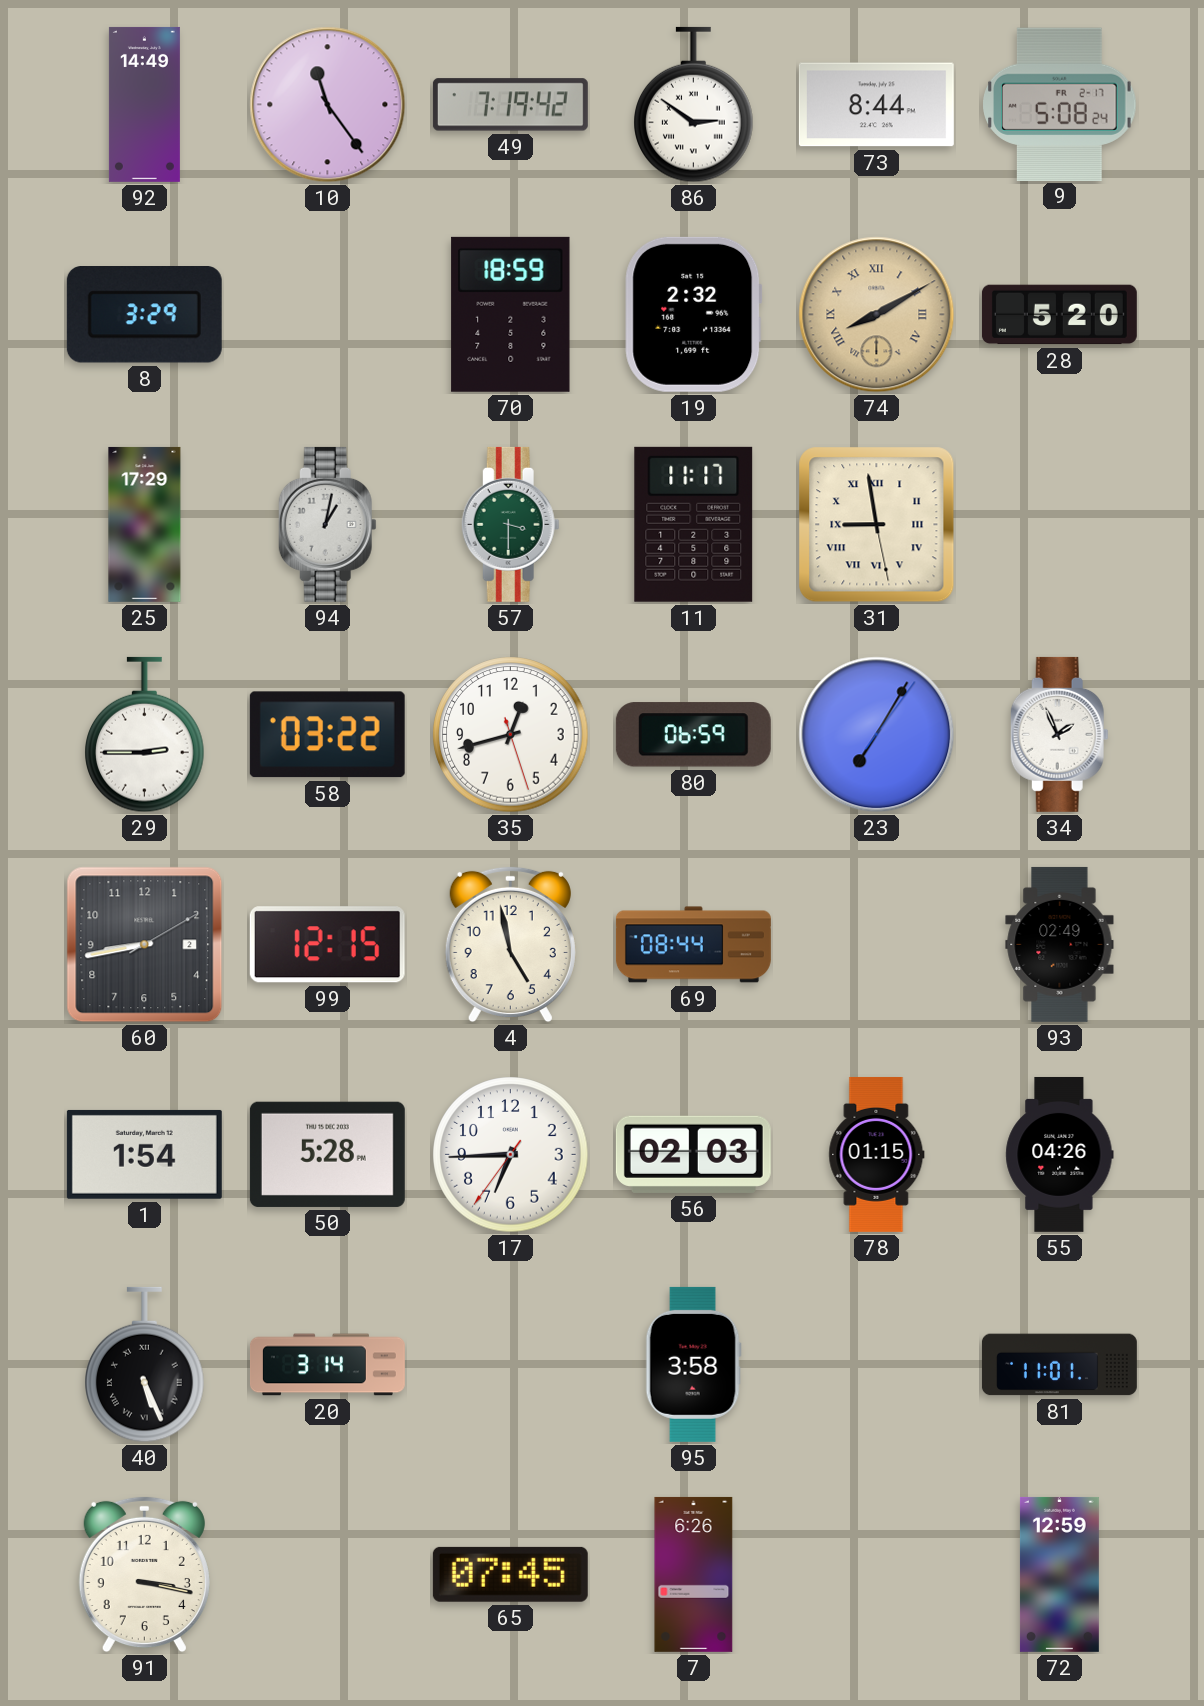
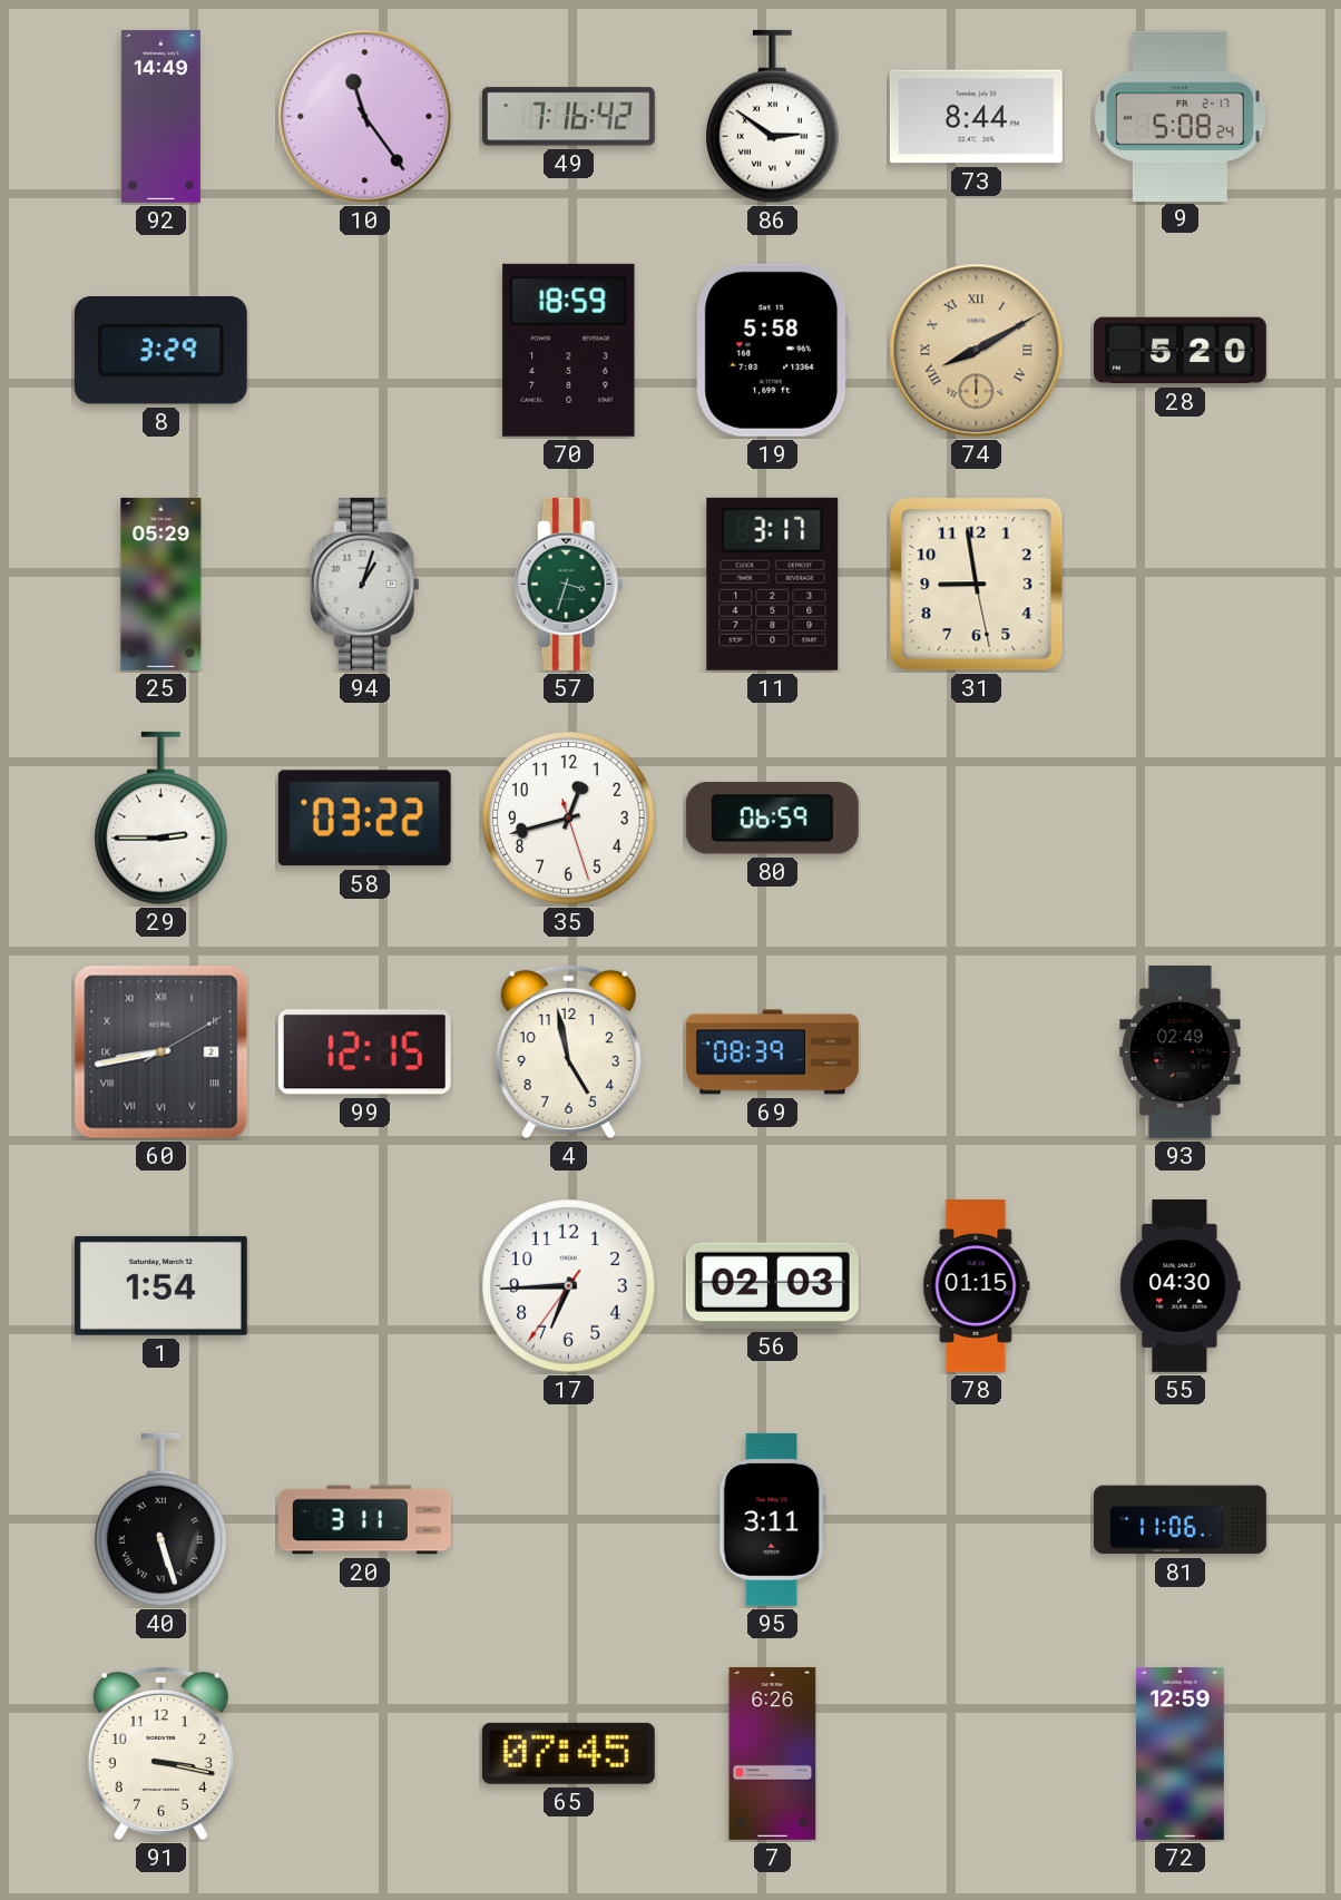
49: 7:19 -> 7:16
19: 2:32 -> 5:58
25: 17:29 -> 05:29
94: 1:02 -> 1:03
57: 3:30 -> 3:33
11: 11:17 -> 3:17
31 numerals: Roman -> Arabic
23: 7:05 -> none
34: 1:56 -> none
60 numerals: Arabic -> Roman
69: 08:44 -> 08:39
50: 5:28 -> none
55: 04:26 -> 04:30
40: 5:26 -> 5:27
20: 3:14 -> 3:11
95: 3:58 -> 3:11
81: 11:01 -> 11:06
